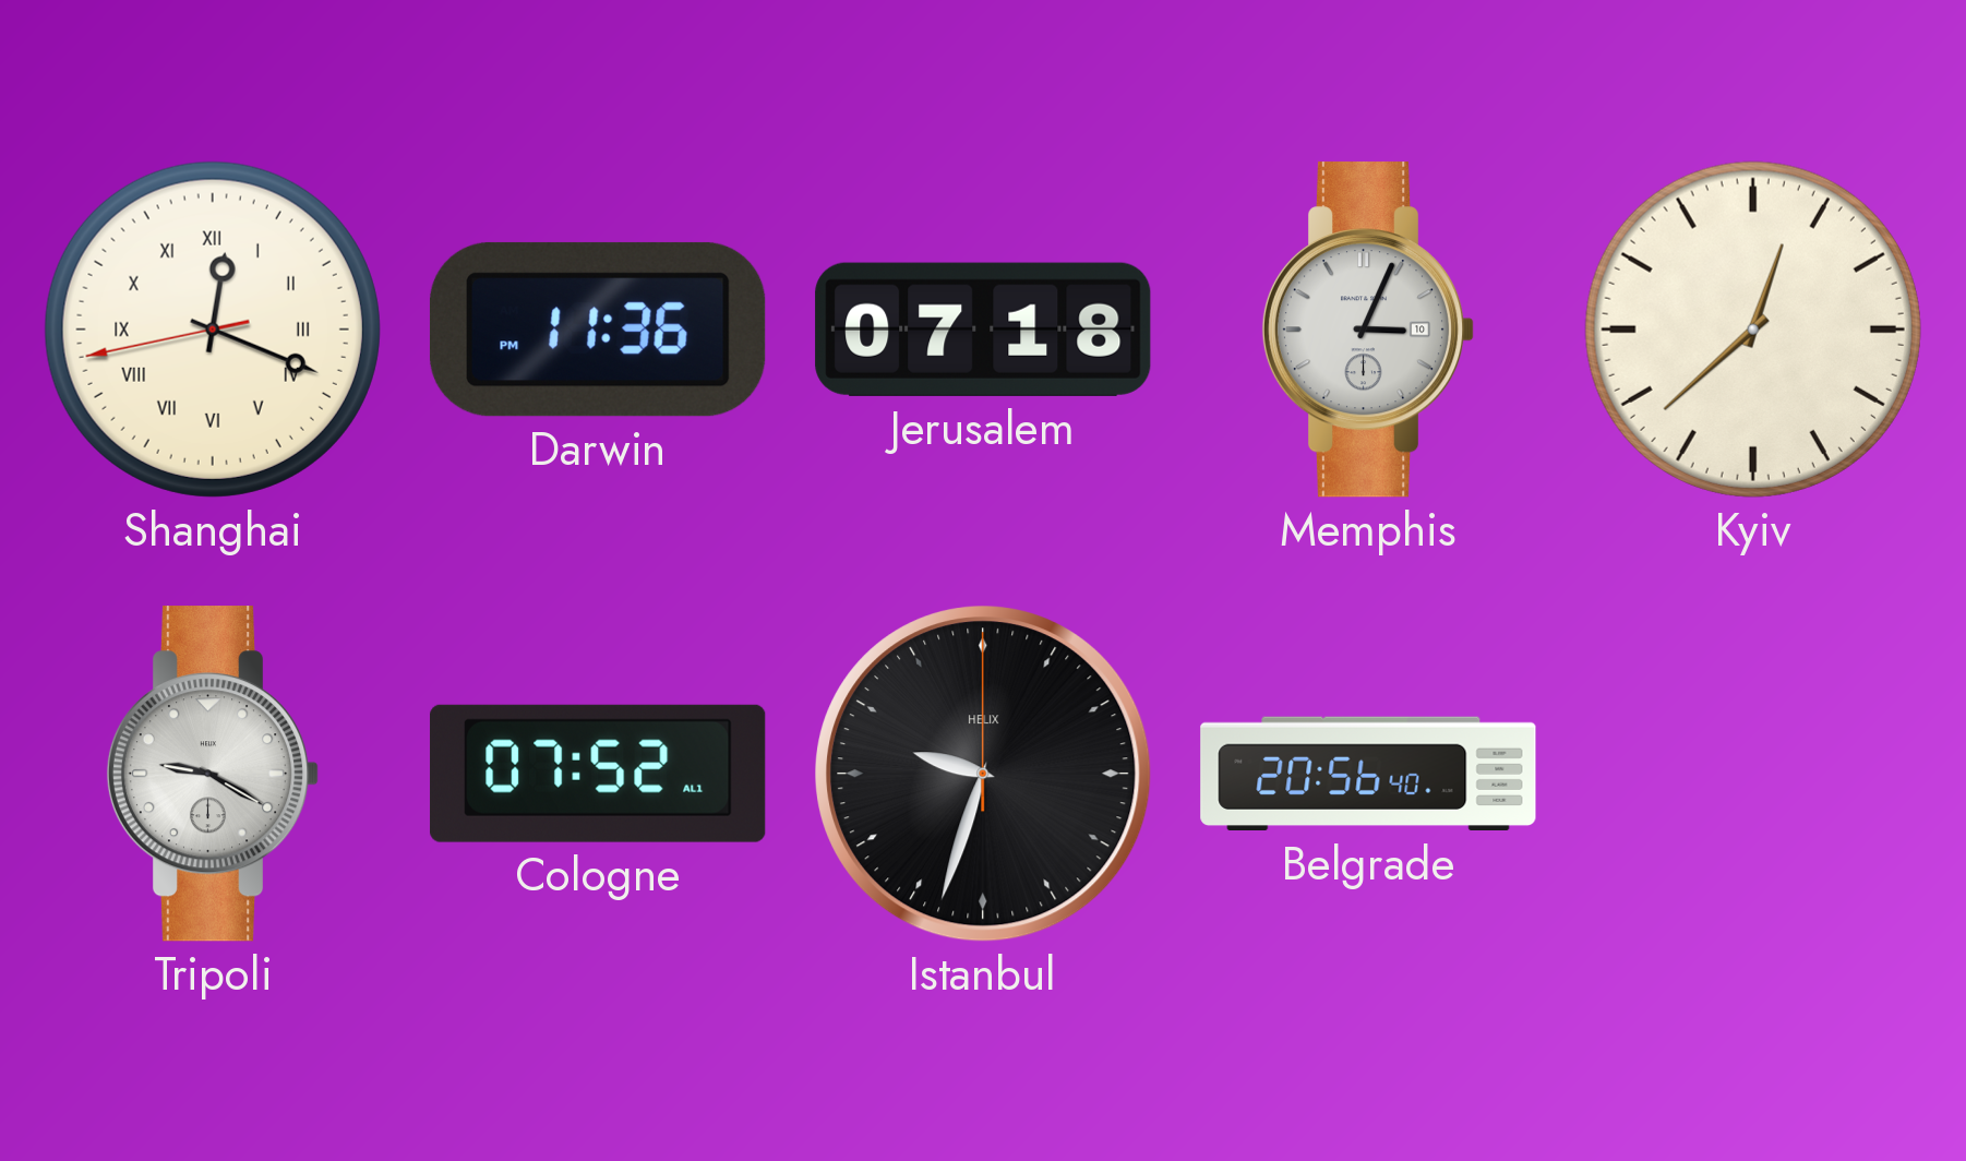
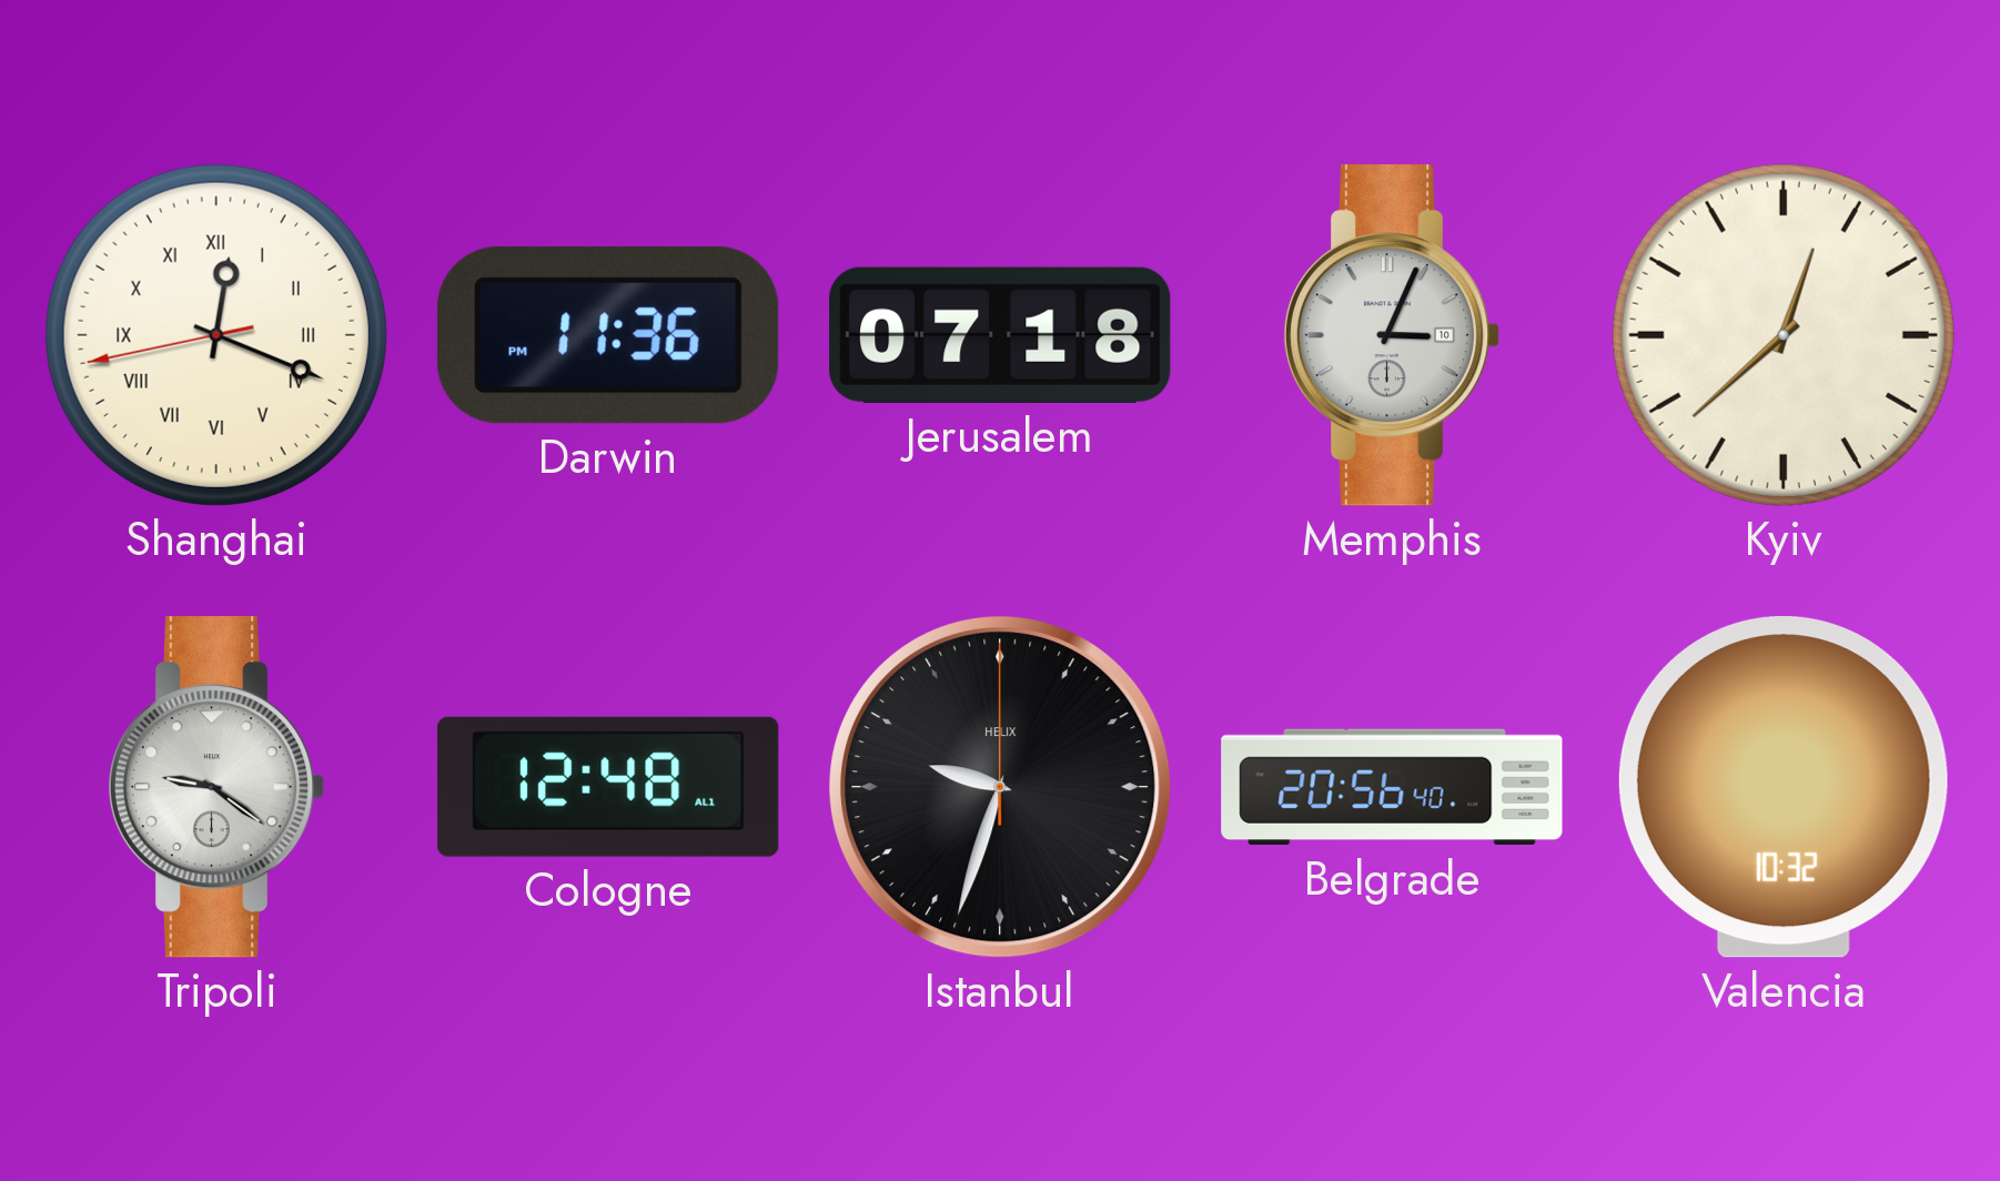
Tripoli: 9:20 -> 9:21
Cologne: 07:52 -> 12:48
Valencia: none -> 10:32
